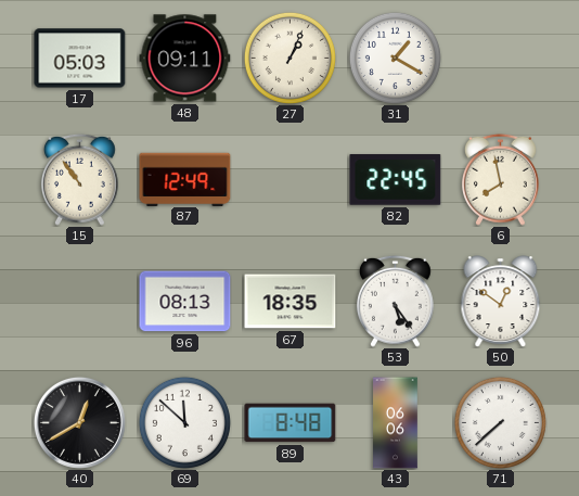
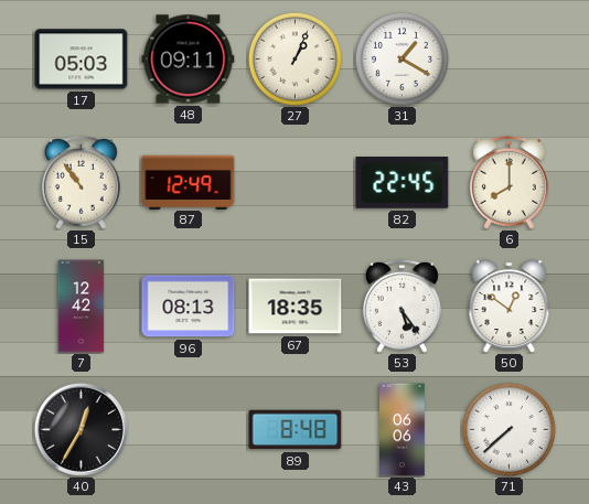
6: 7:58 -> 8:00
7: none -> 12:42
40: 12:40 -> 12:35
69: 11:52 -> none
